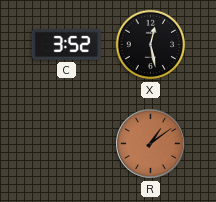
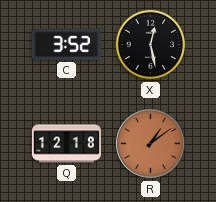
Q: none -> 12:18
